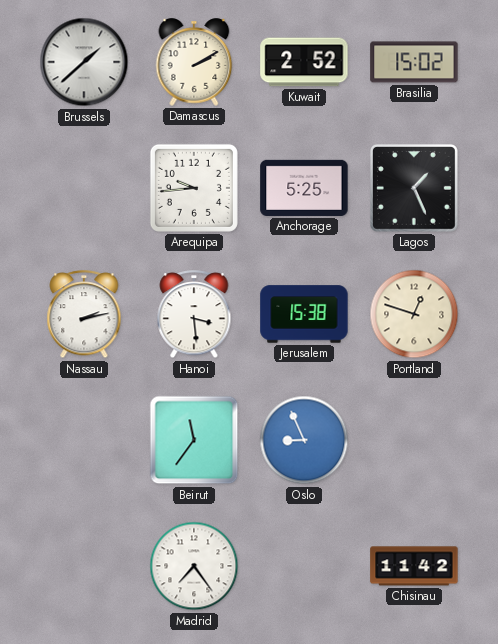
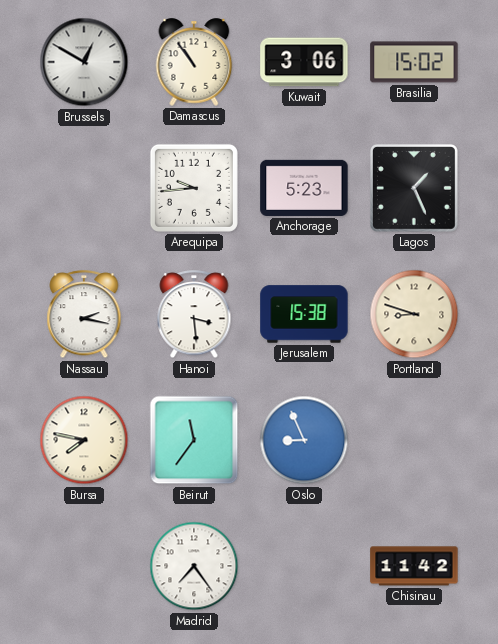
Brussels: 1:38 -> 12:50
Damascus: 2:10 -> 10:54
Kuwait: 2:52 -> 3:06
Anchorage: 5:25 -> 5:23
Nassau: 2:13 -> 2:17
Portland: 12:48 -> 8:48
Bursa: none -> 7:47
